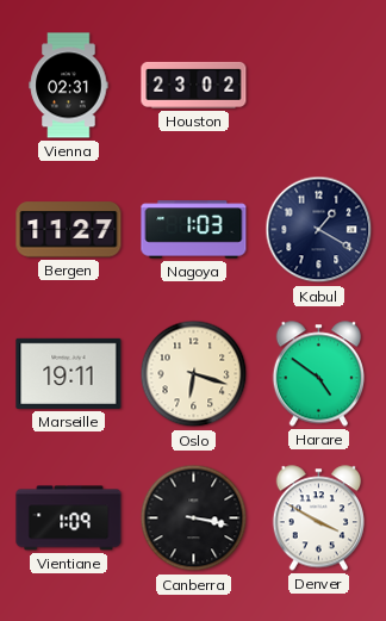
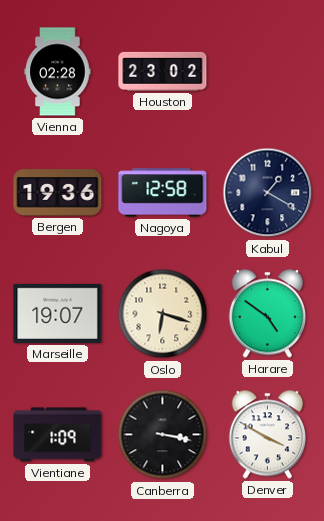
Vienna: 02:31 -> 02:28
Bergen: 11:27 -> 19:36
Nagoya: 1:03 -> 12:58
Marseille: 19:11 -> 19:07
